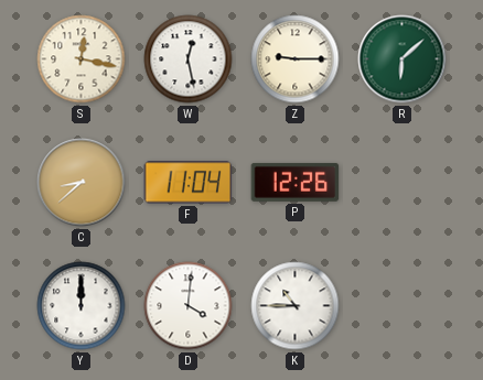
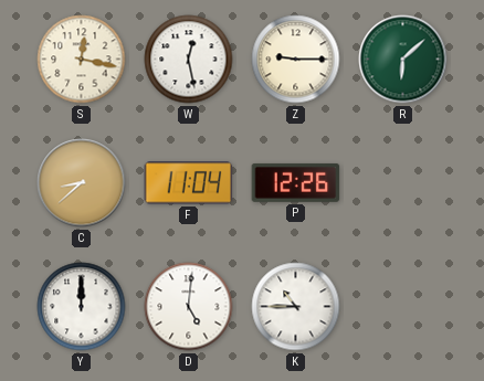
D: 4:01 -> 5:01
